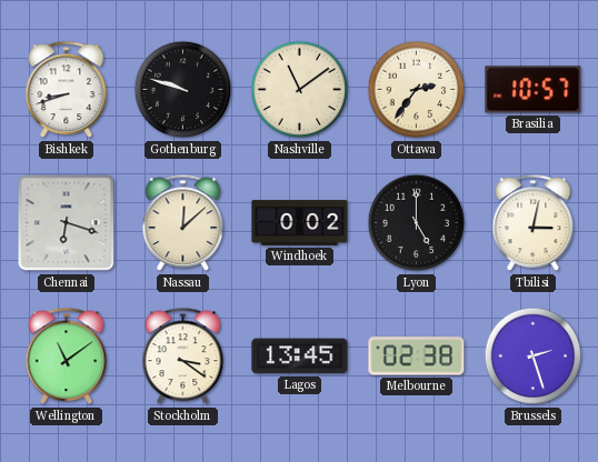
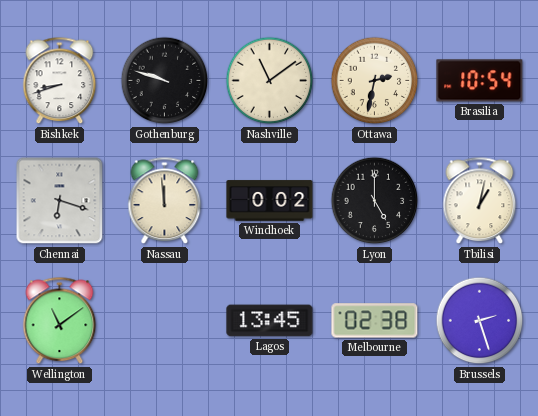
Ottawa: 2:36 -> 2:32
Brasilia: 10:57 -> 10:54
Nassau: 12:08 -> 11:59
Tbilisi: 3:02 -> 1:02
Stockholm: 3:21 -> none
